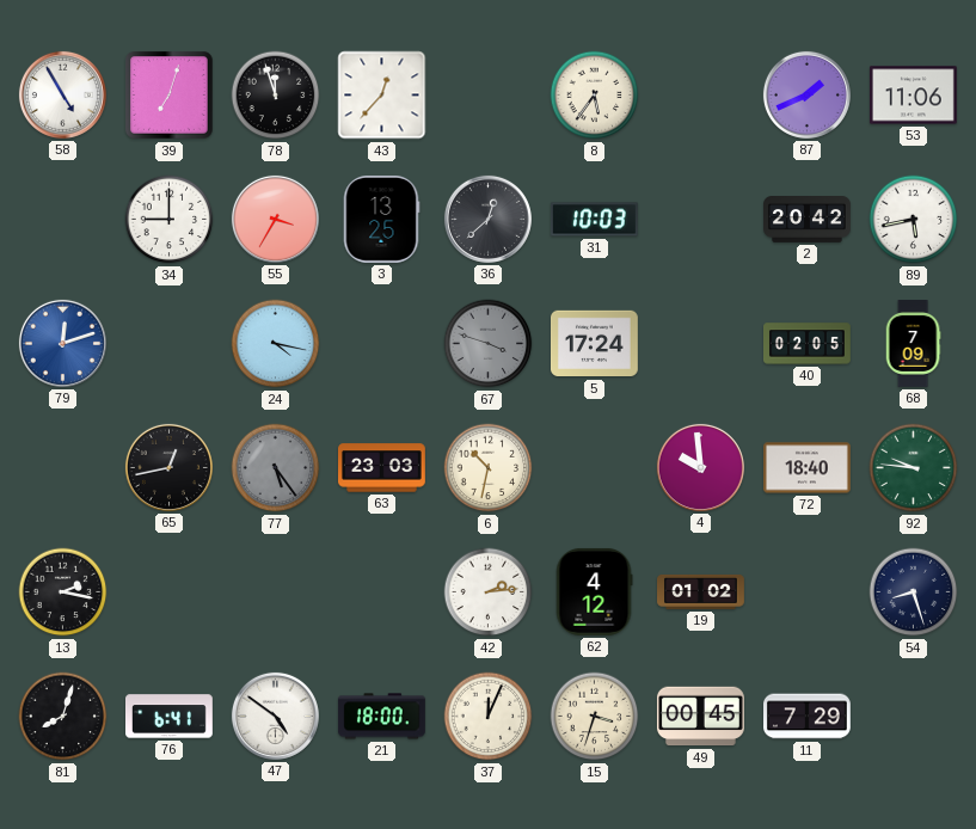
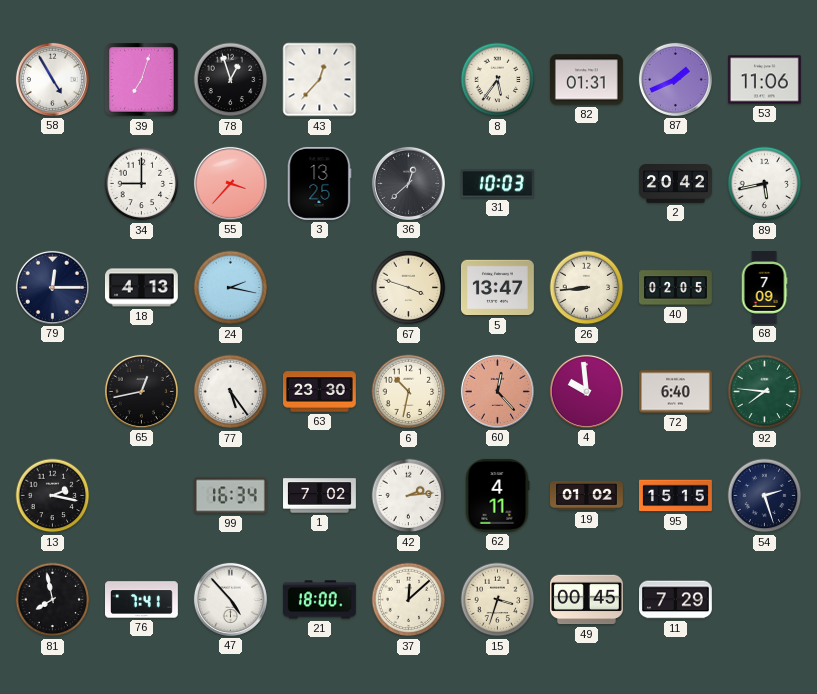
78: 11:57 -> 12:57
82: none -> 01:31
55: 3:35 -> 3:37
79: 12:12 -> 12:15
79 dial: blue -> navy
18: none -> 4:13
24: 4:17 -> 2:17
67 dial: grey -> cream
5: 17:24 -> 13:47
26: none -> 8:44
77 dial: grey -> white
63: 23:03 -> 23:30
60: none -> 12:23
72: 18:40 -> 6:40
92: 9:46 -> 7:46
99: none -> 16:34
1: none -> 7:02
62: 4:12 -> 4:11
95: none -> 15:15
54: 8:27 -> 2:27
81: 8:03 -> 7:58
76: 6:41 -> 7:41
47: 4:51 -> 4:53
37: 12:04 -> 12:08
